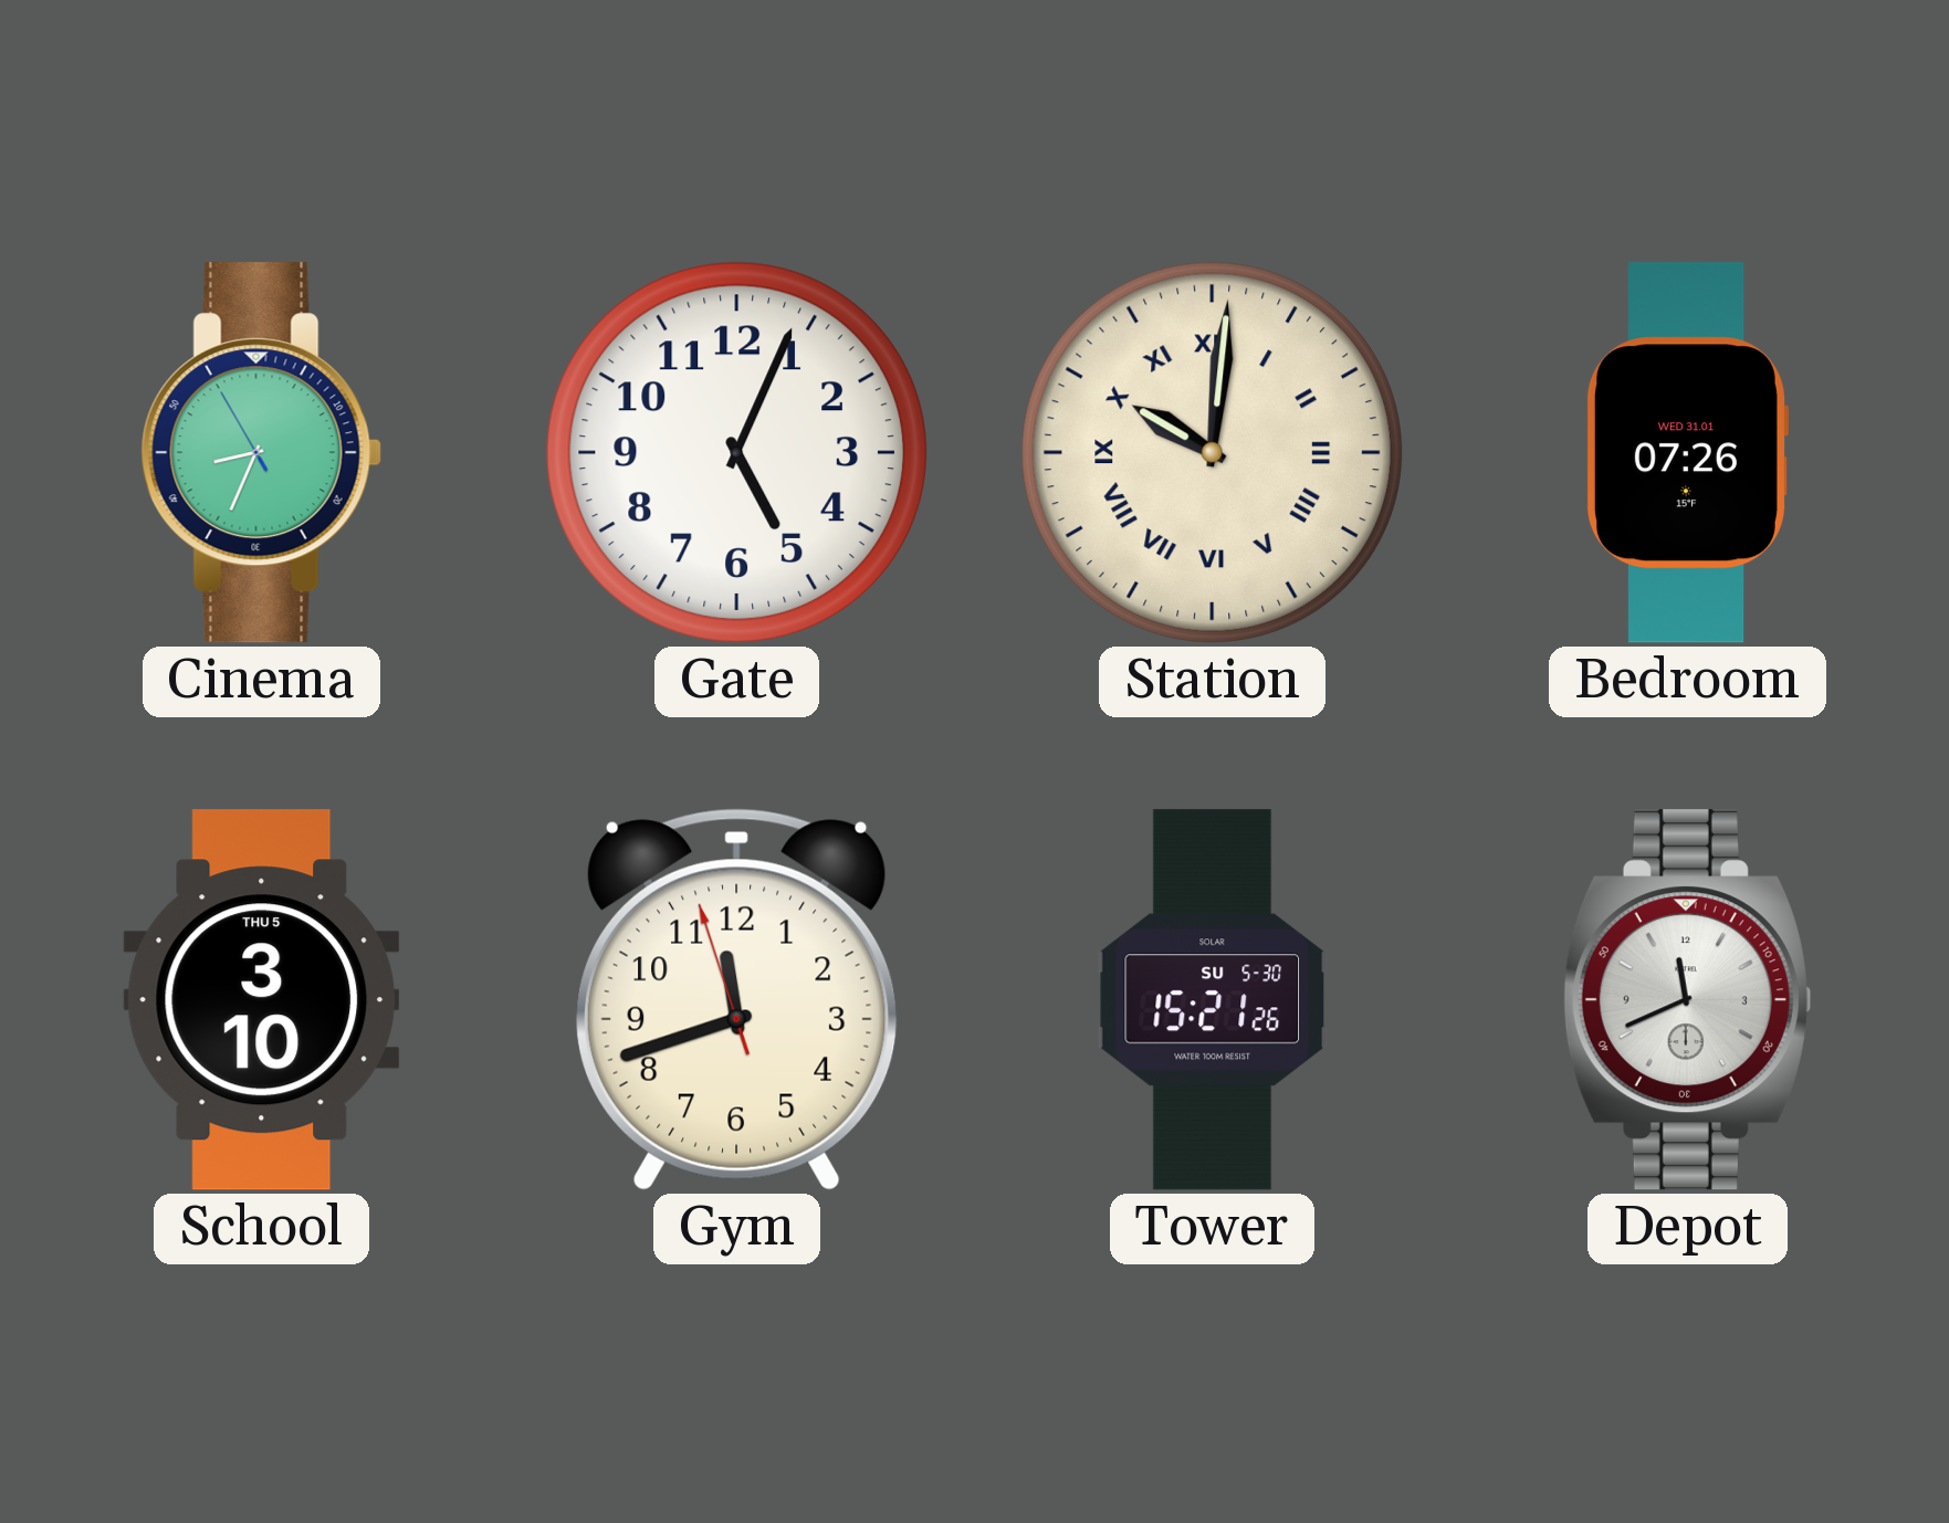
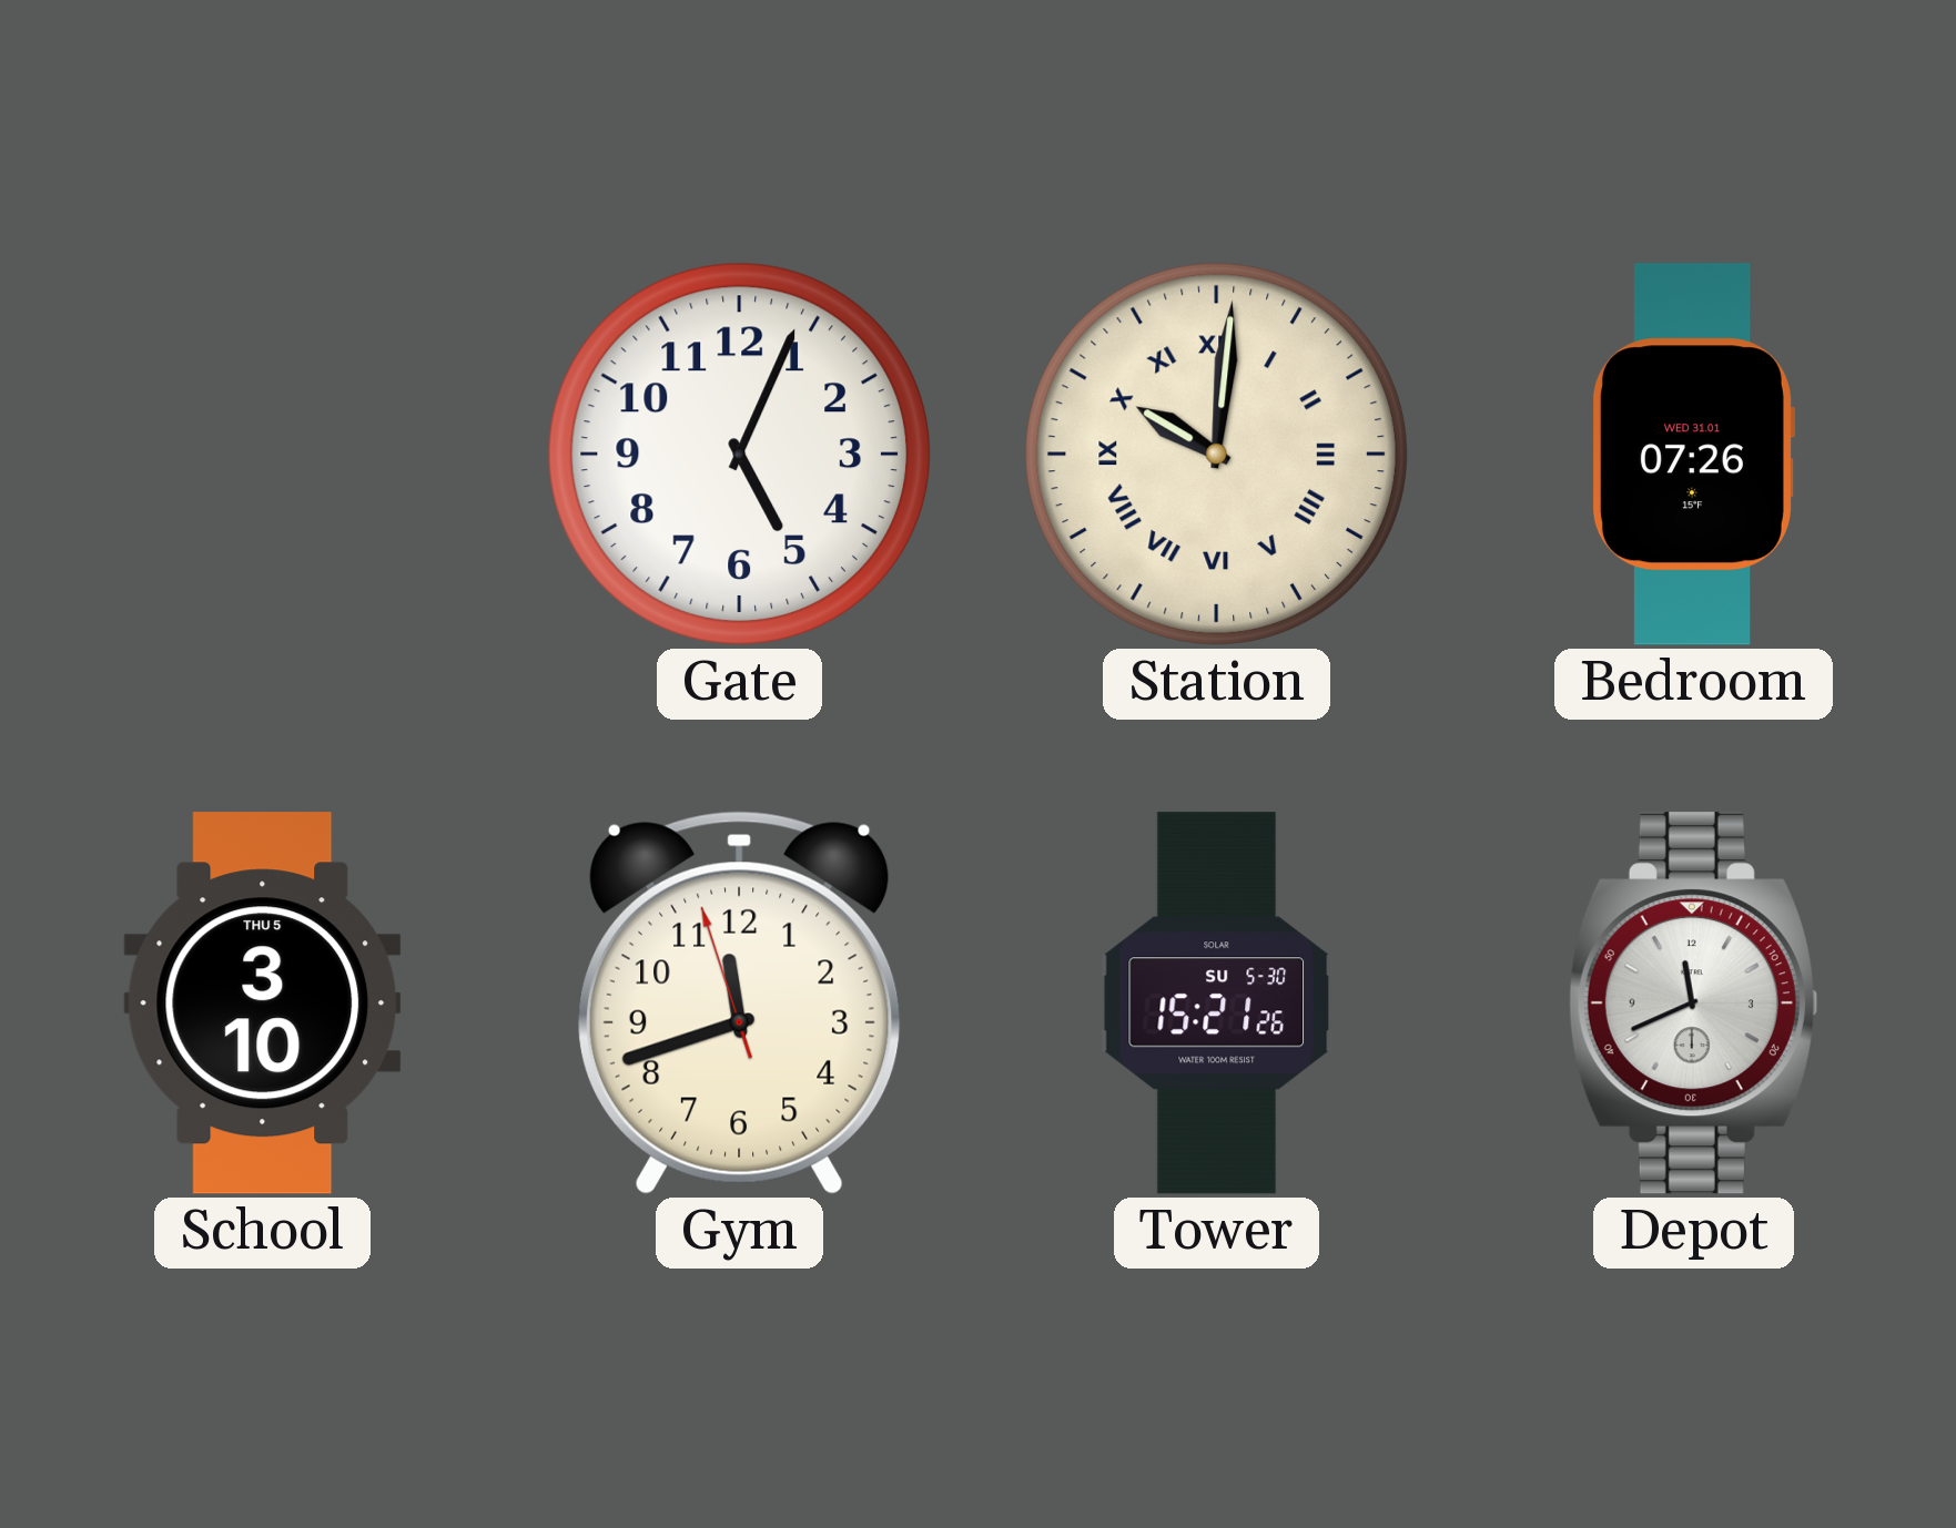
Cinema: 8:33 -> none
